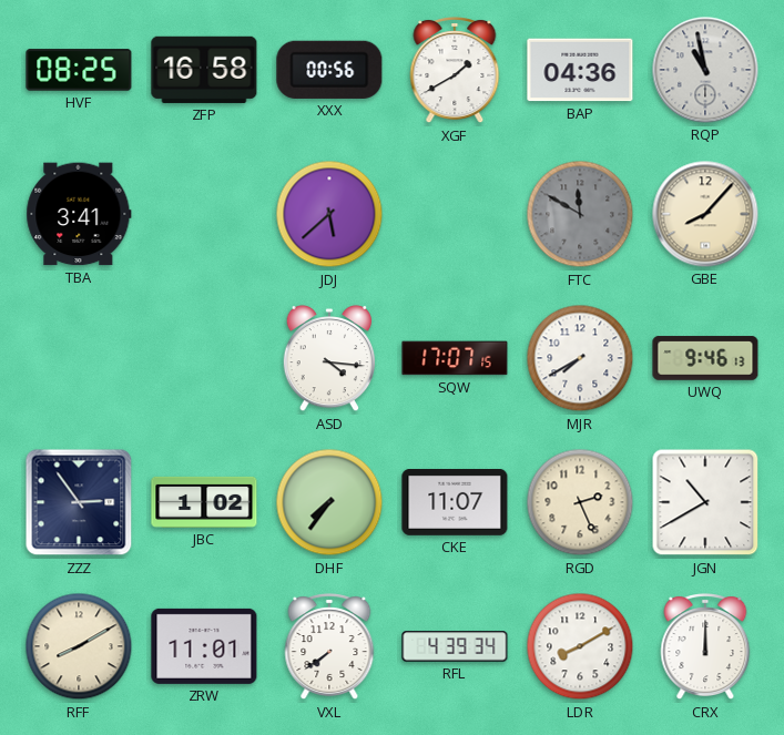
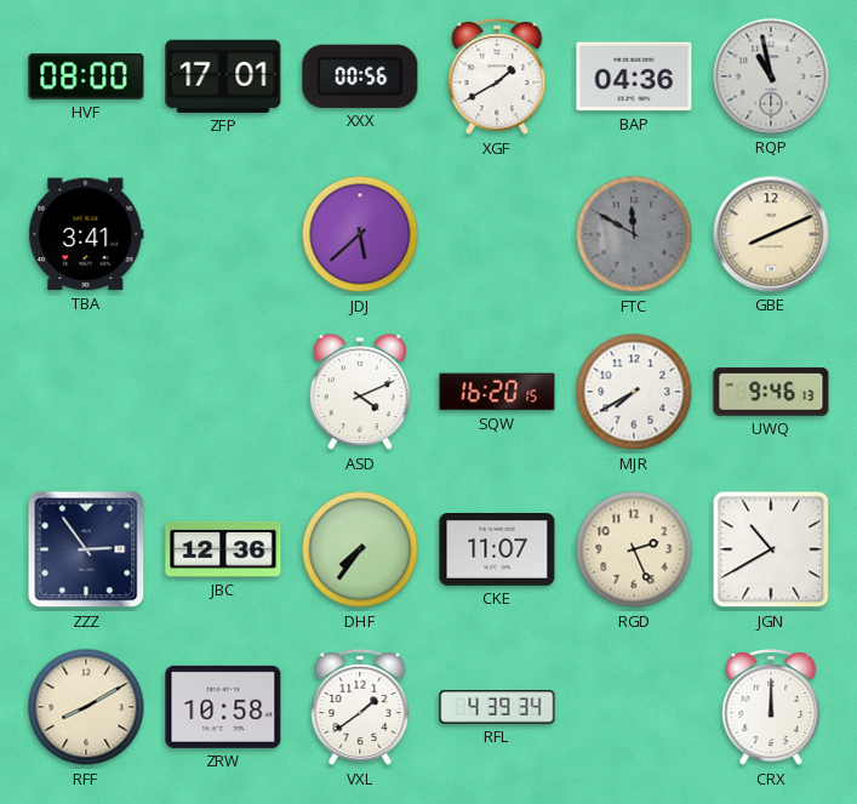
HVF: 08:25 -> 08:00
ZFP: 16:58 -> 17:01
GBE: 8:07 -> 8:11
ASD: 4:16 -> 4:11
SQW: 17:07 -> 16:20
JBC: 1:02 -> 12:36
ZRW: 11:01 -> 10:58
VXL: 7:39 -> 1:39
LDR: 8:10 -> none
